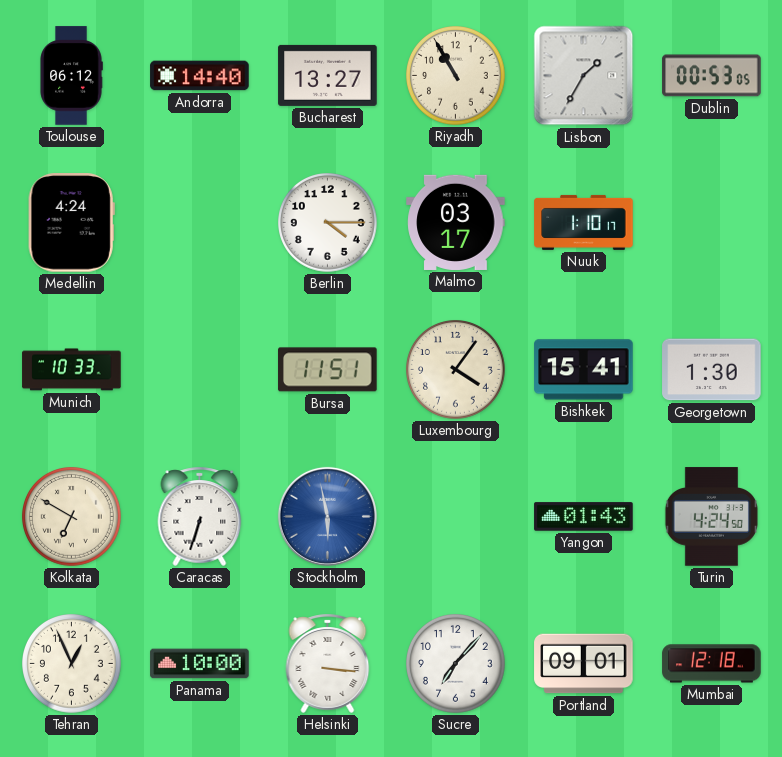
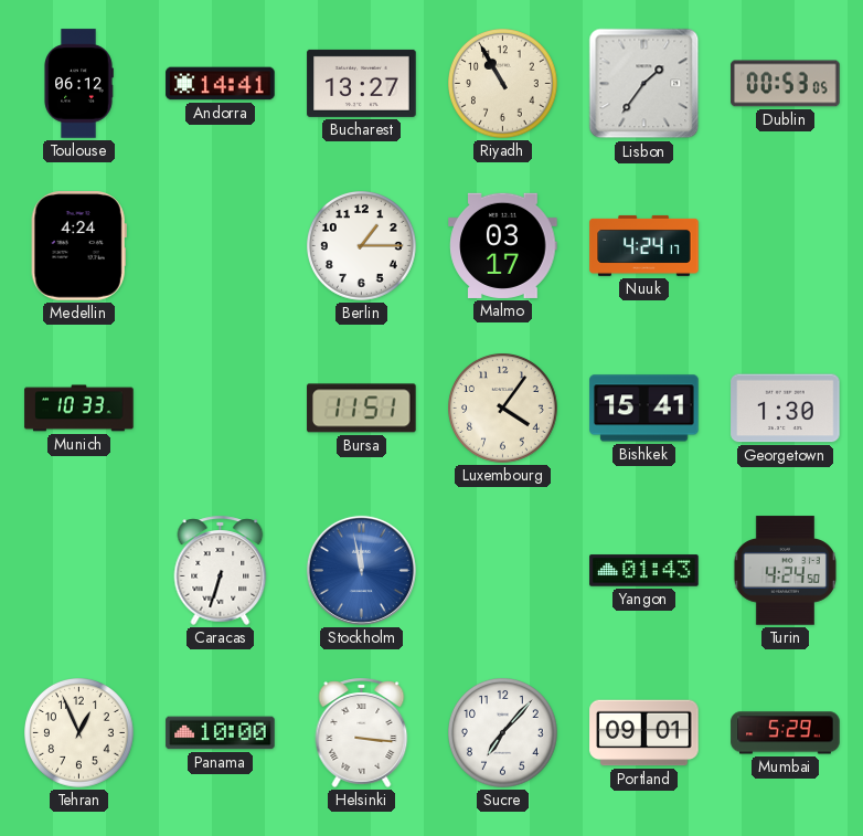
Andorra: 14:40 -> 14:41
Lisbon: 1:35 -> 1:36
Berlin: 4:15 -> 1:15
Nuuk: 1:10 -> 4:24
Kolkata: 6:50 -> none
Stockholm: 5:58 -> 11:58
Mumbai: 12:18 -> 5:29
